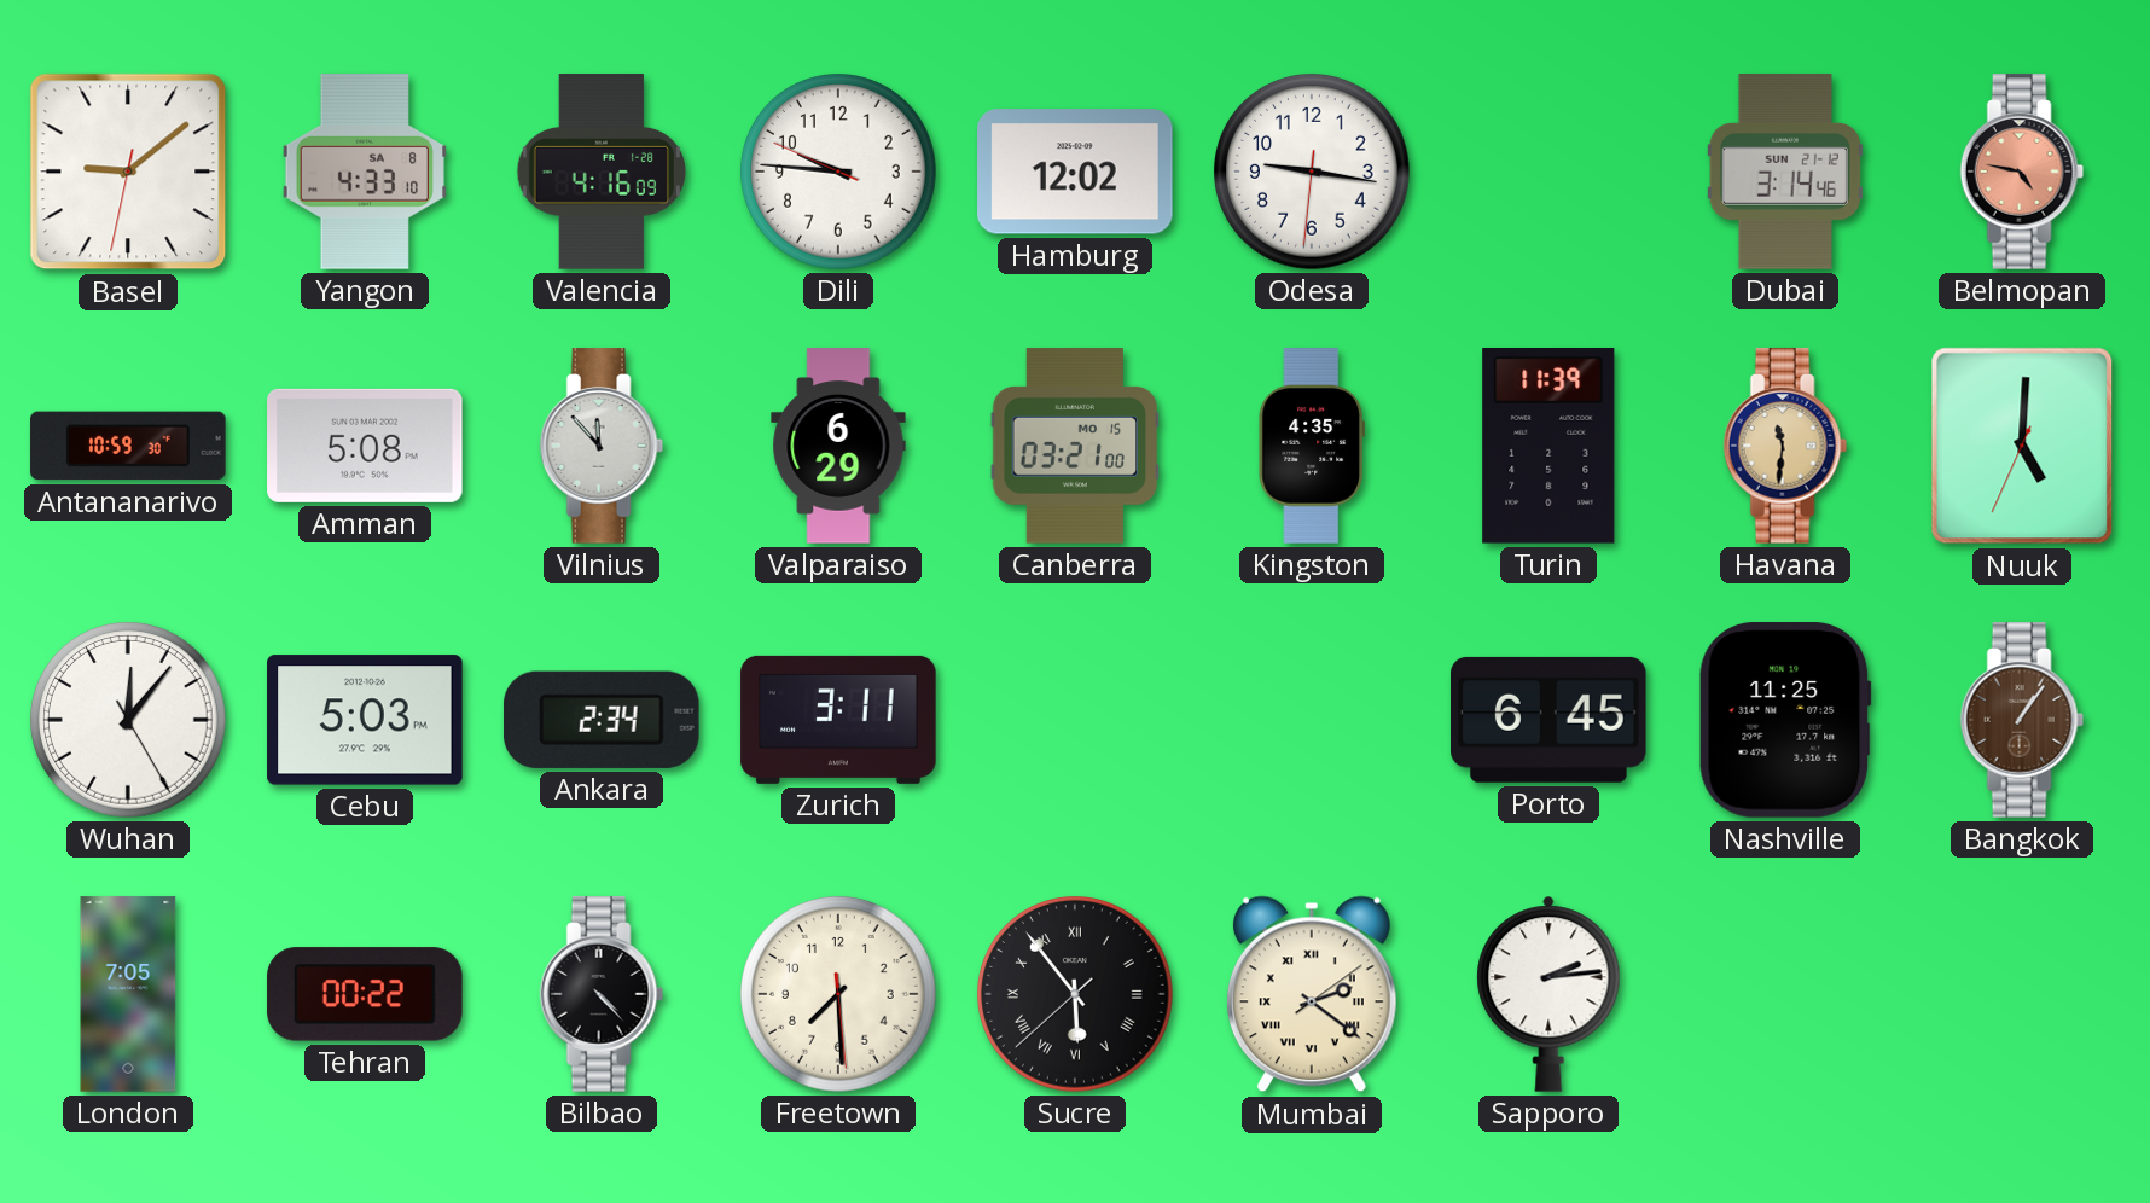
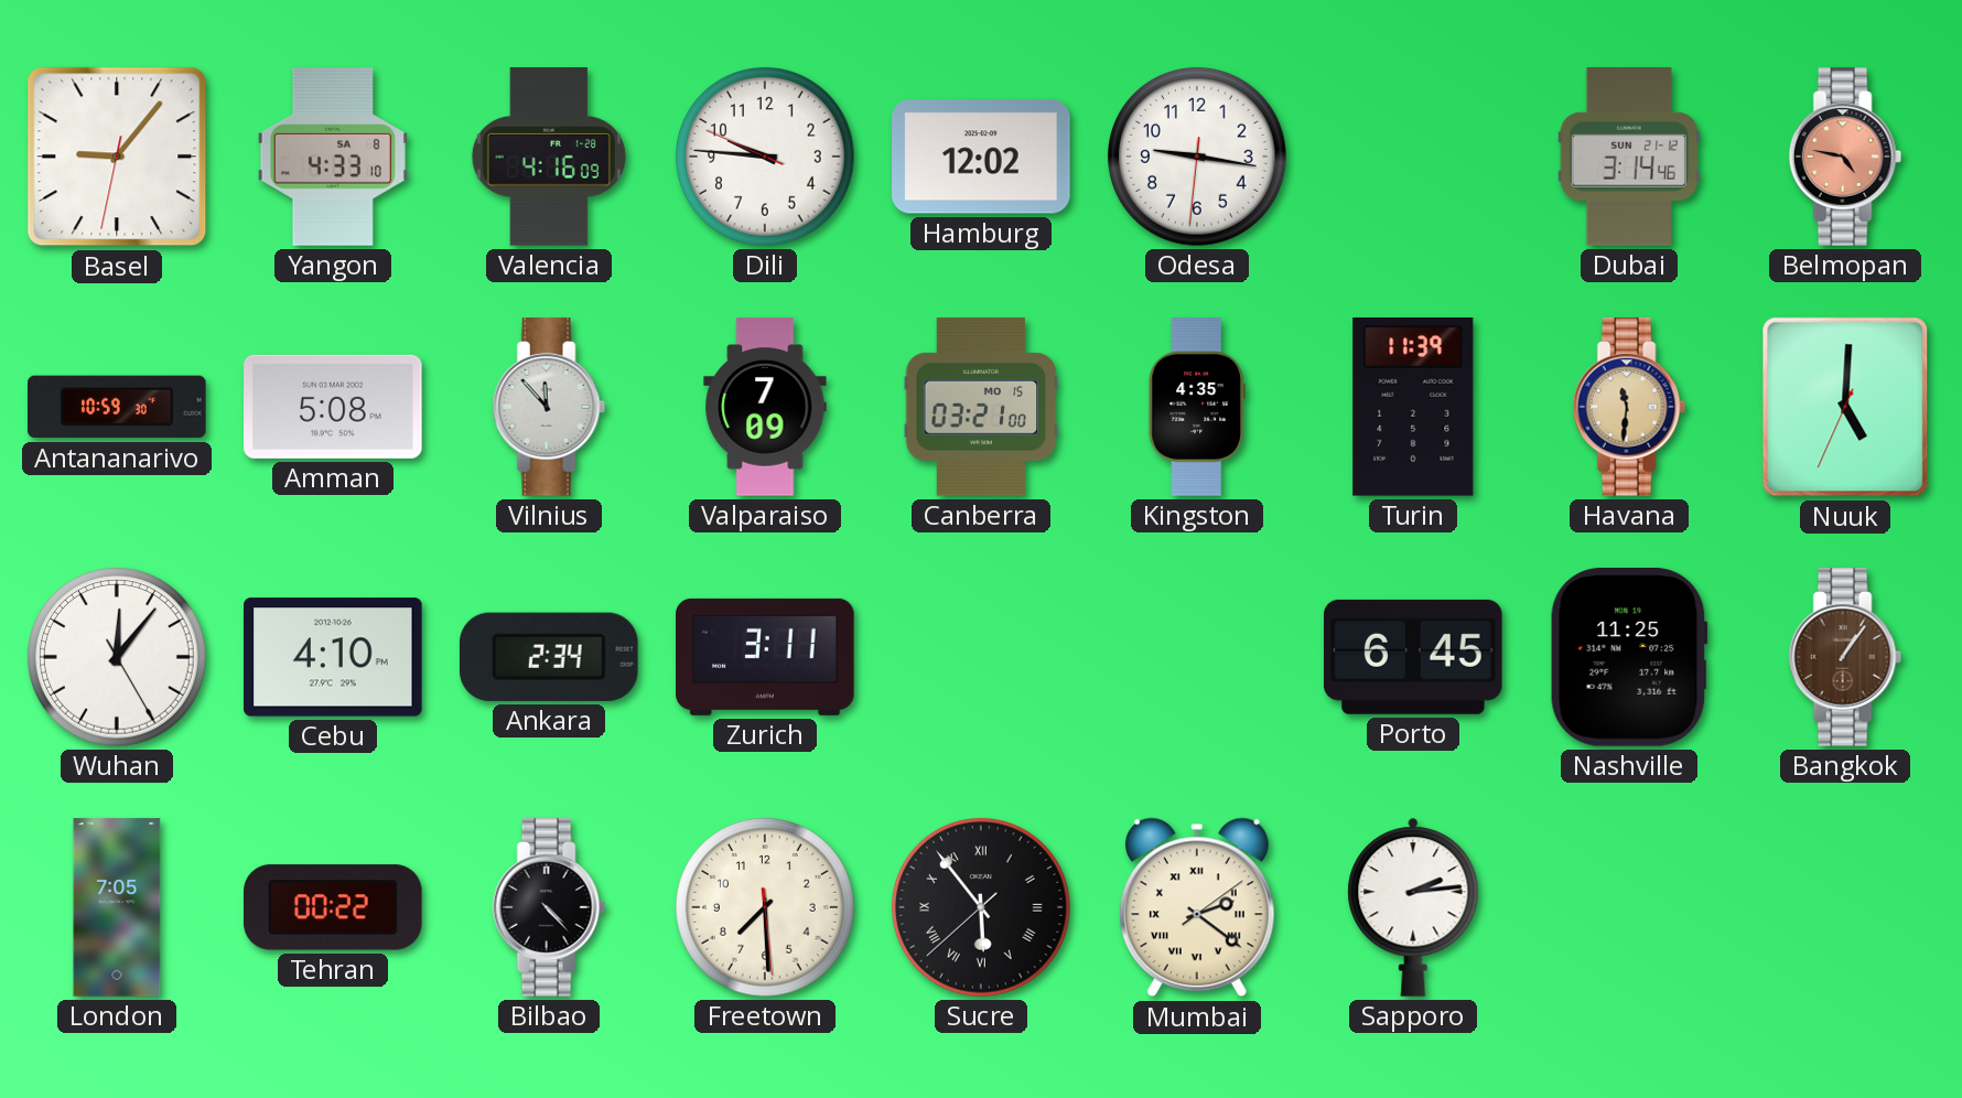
Basel: 9:08 -> 9:06
Valparaiso: 6:29 -> 7:09
Cebu: 5:03 -> 4:10
